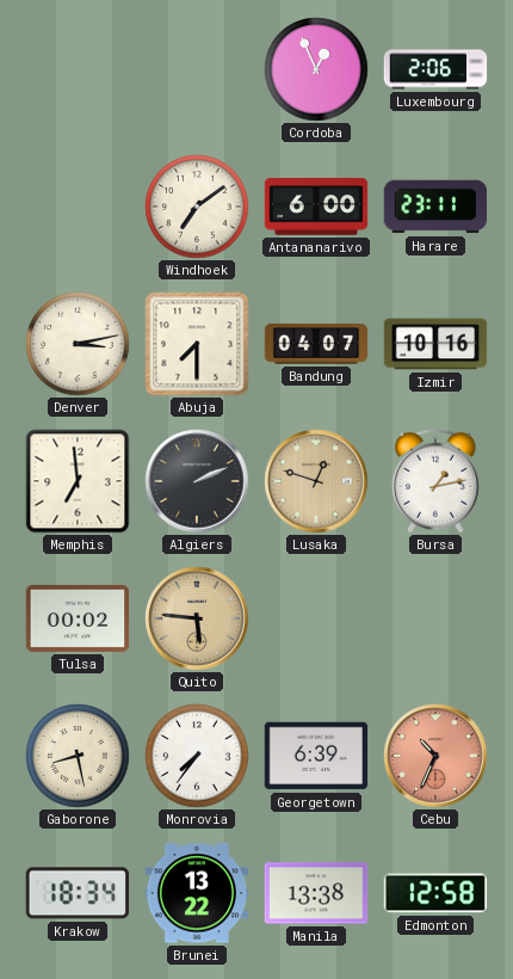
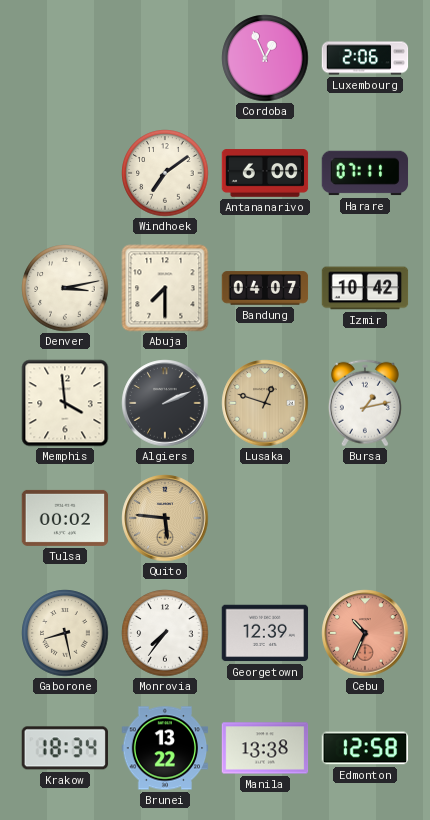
Harare: 23:11 -> 07:11
Izmir: 10:16 -> 10:42
Memphis: 6:59 -> 3:59
Georgetown: 6:39 -> 12:39
